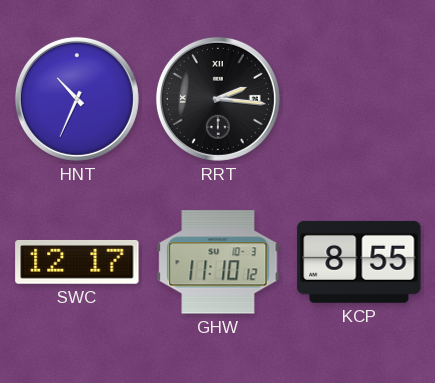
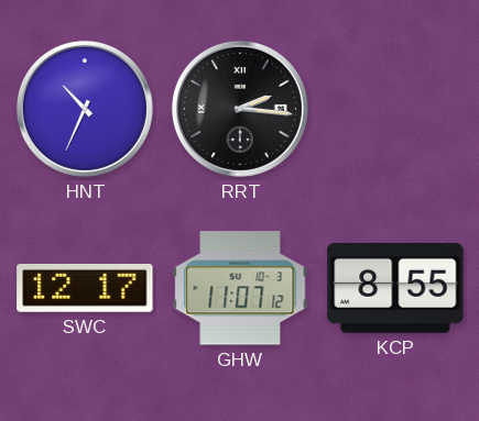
GHW: 11:10 -> 11:07
